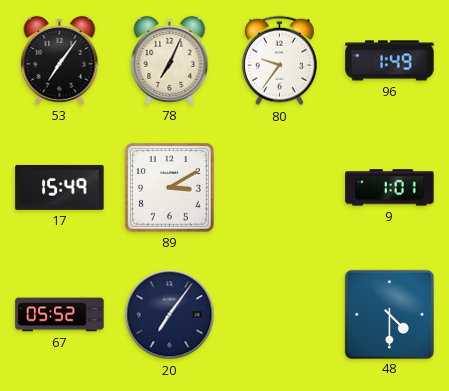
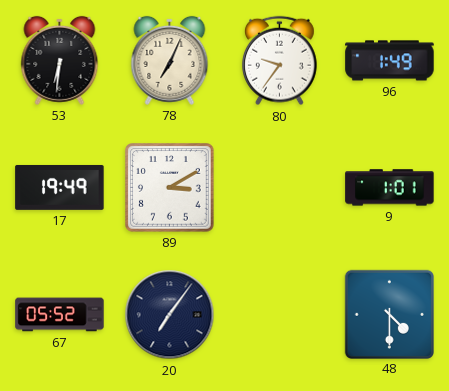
53: 7:06 -> 6:31
17: 15:49 -> 19:49
